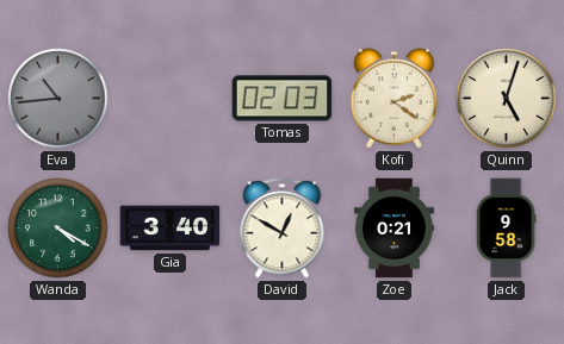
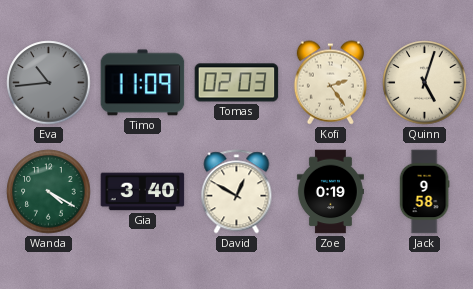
Timo: none -> 11:09
Kofi: 2:21 -> 2:24
Zoe: 0:21 -> 0:19
